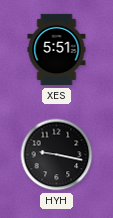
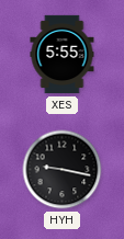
XES: 5:51 -> 5:55
